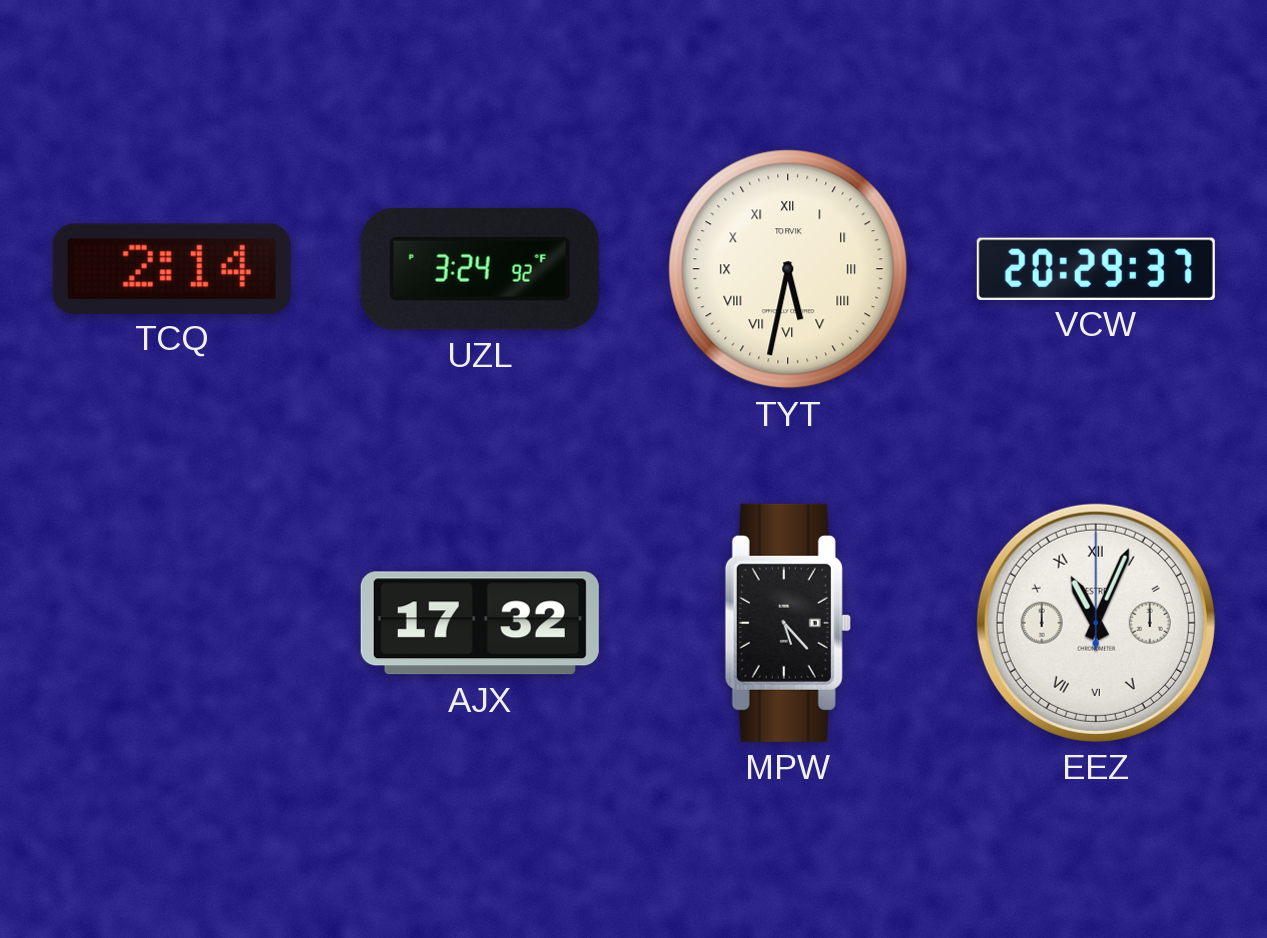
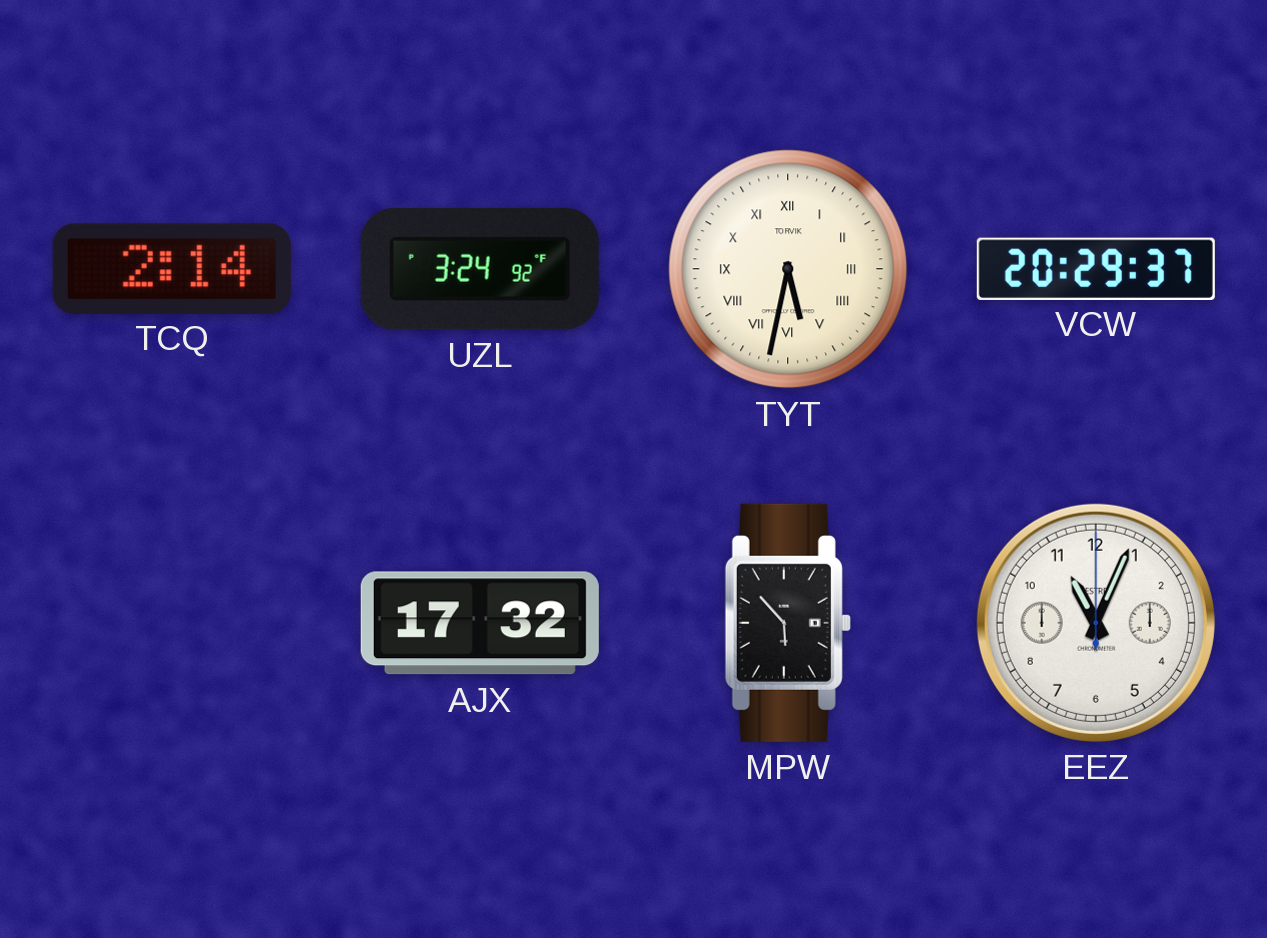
MPW: 5:23 -> 5:53
EEZ numerals: Roman -> Arabic
